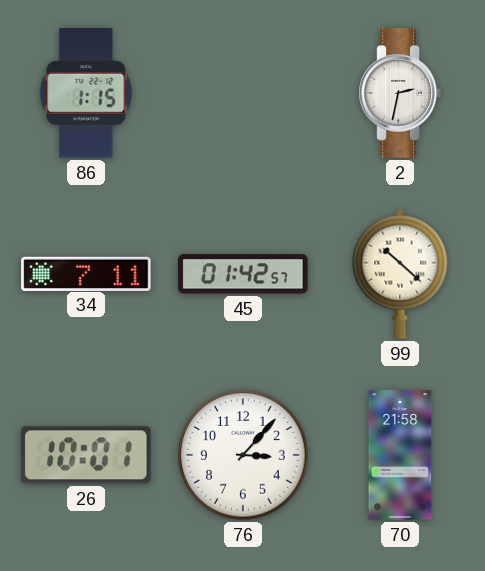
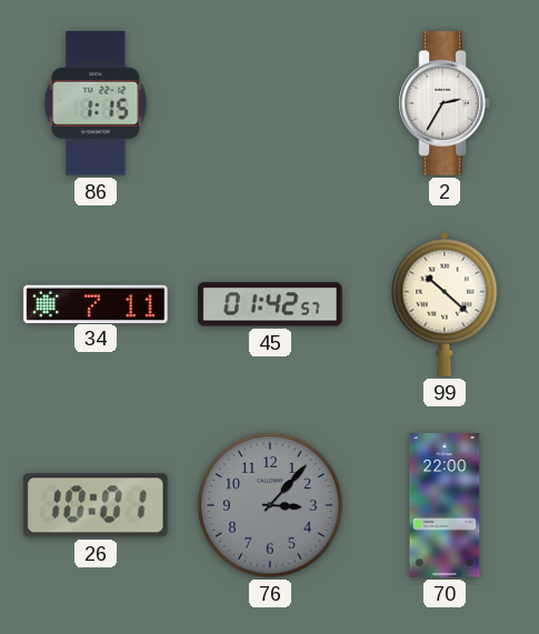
2: 2:32 -> 2:35
76 dial: white -> grey
70: 21:58 -> 22:00
